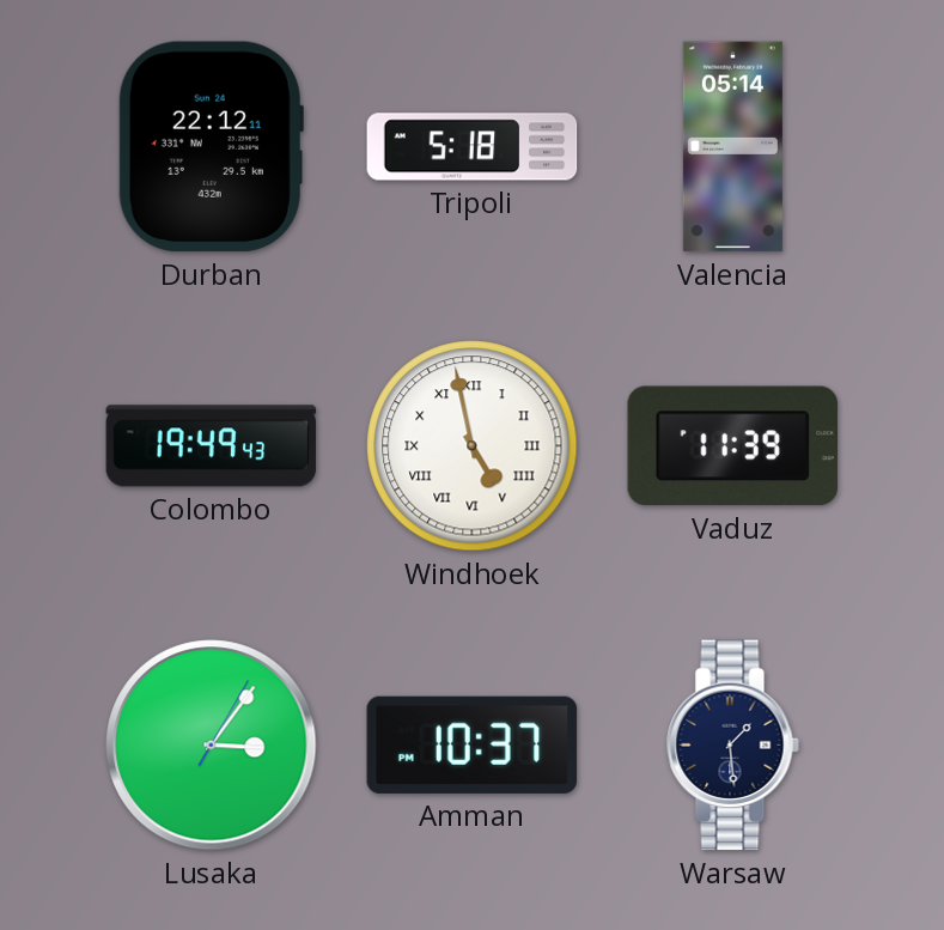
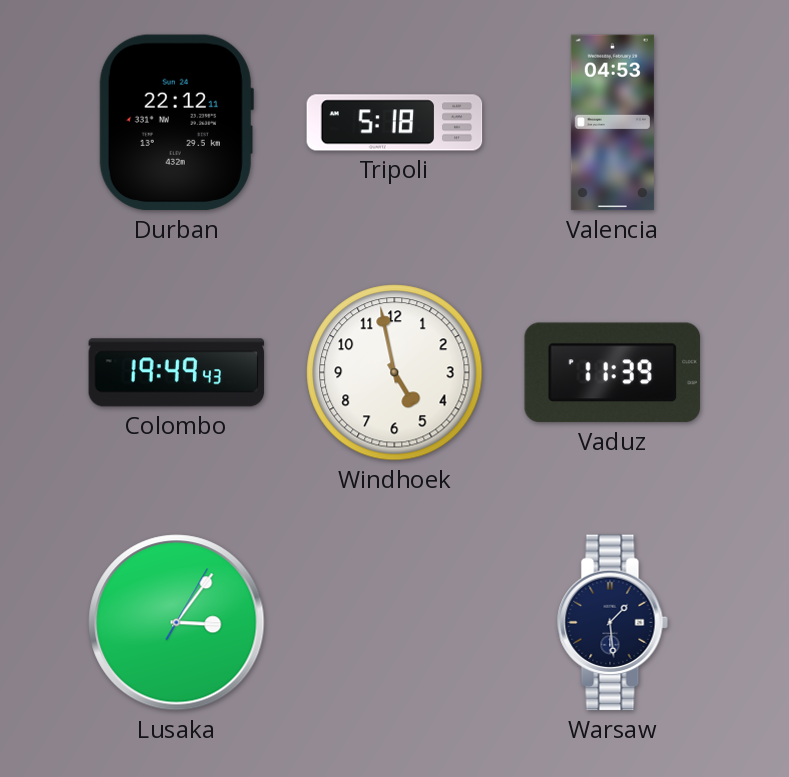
Valencia: 05:14 -> 04:53
Windhoek numerals: Roman -> Arabic
Amman: 10:37 -> none
